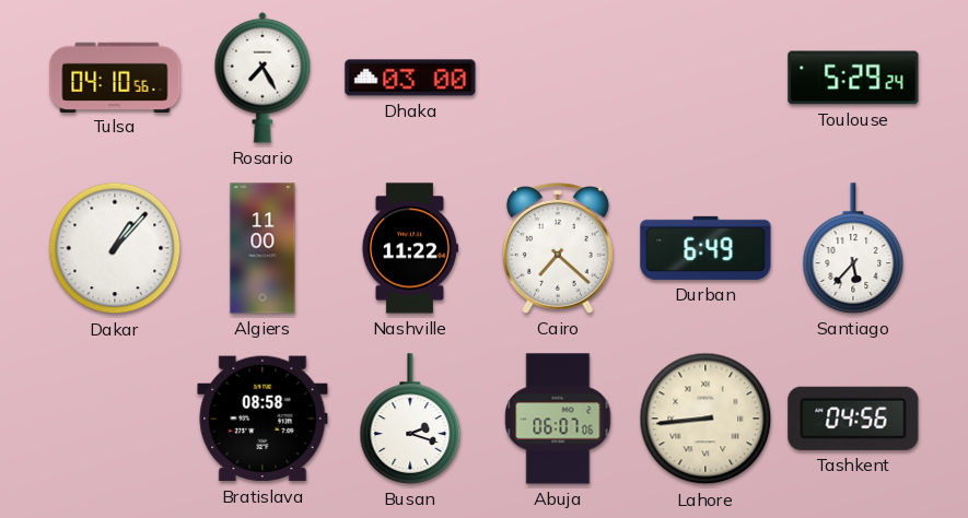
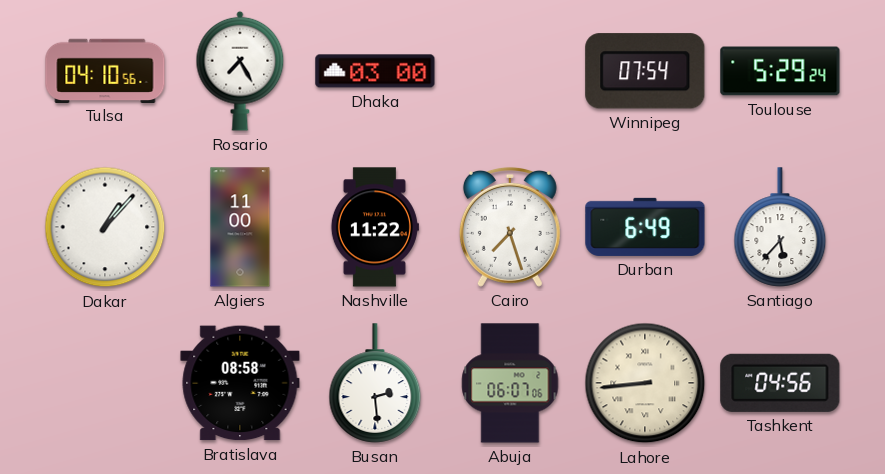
Winnipeg: none -> 07:54
Cairo: 7:22 -> 7:27
Busan: 2:18 -> 2:29
